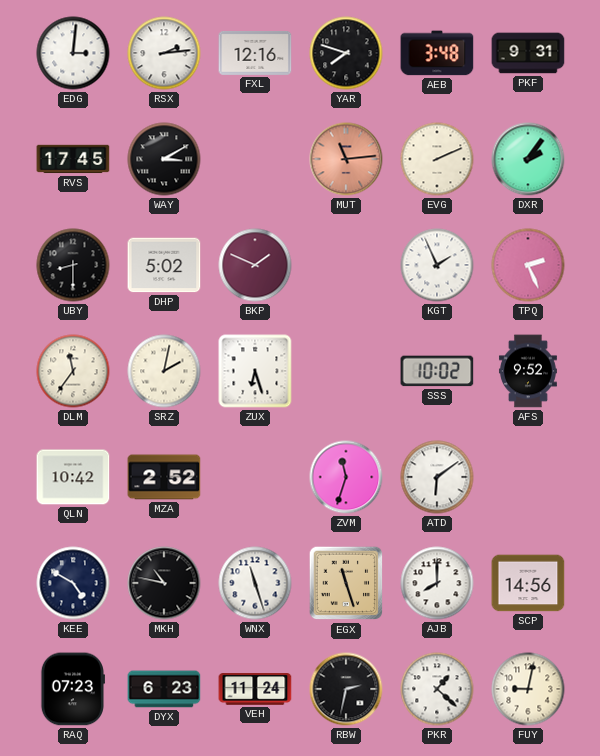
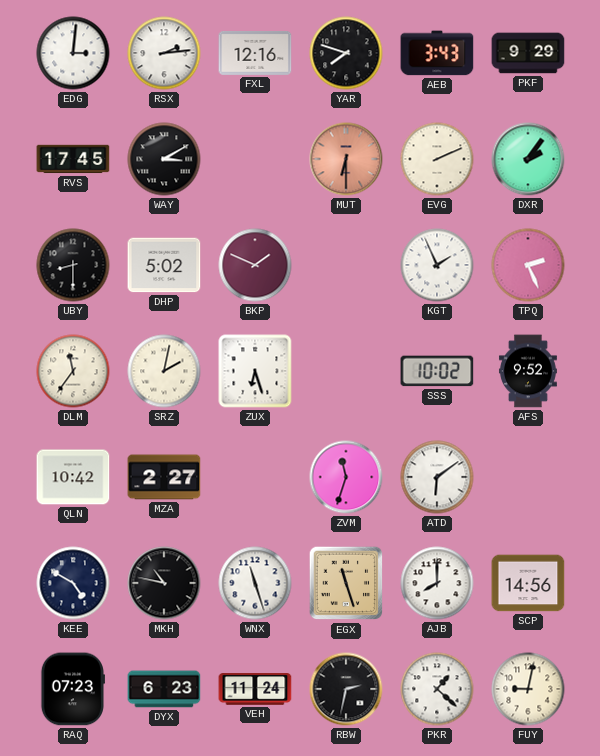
AEB: 3:48 -> 3:43
PKF: 9:31 -> 9:29
MUT: 11:14 -> 6:30
MZA: 2:52 -> 2:27
